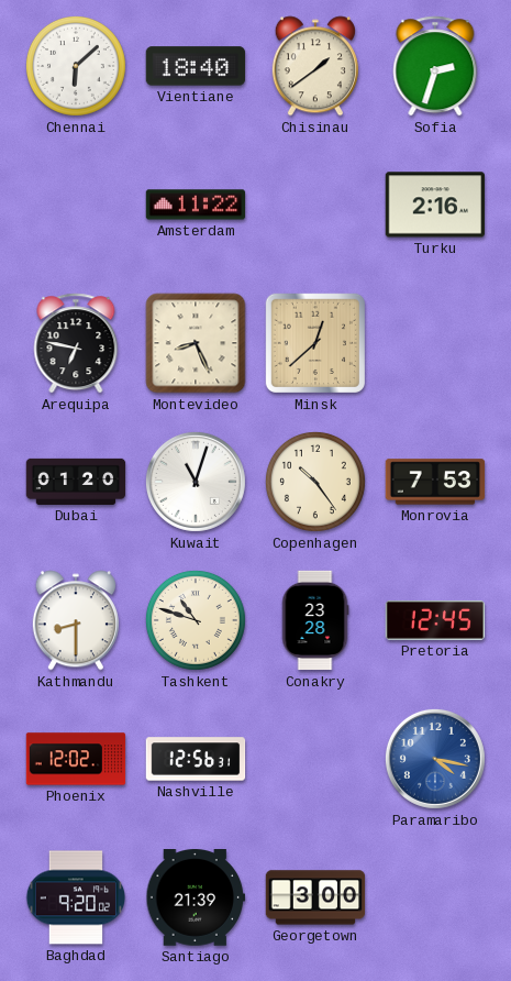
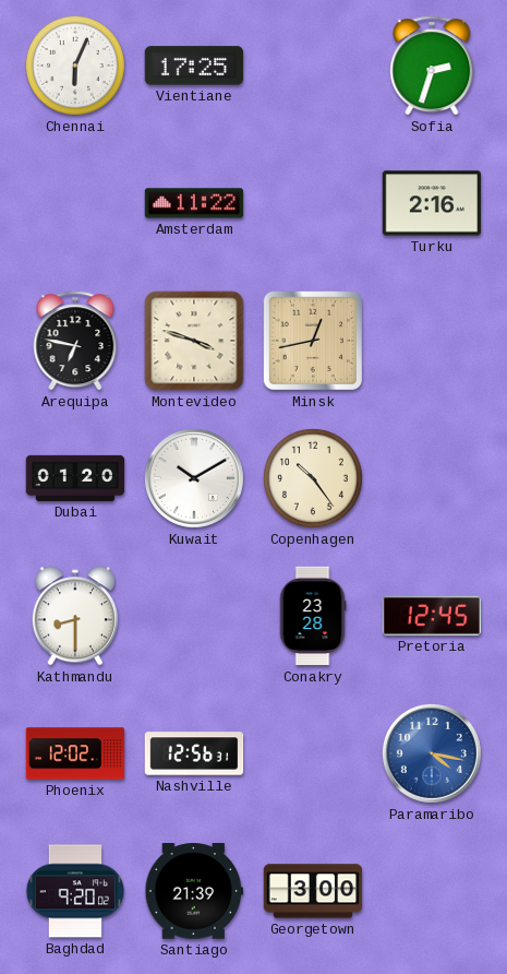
Chennai: 6:08 -> 6:04
Vientiane: 18:40 -> 17:25
Chisinau: 1:39 -> none
Montevideo: 8:26 -> 3:48
Minsk: 12:38 -> 12:43
Kuwait: 11:03 -> 10:10
Monrovia: 7:53 -> none
Tashkent: 10:48 -> none
